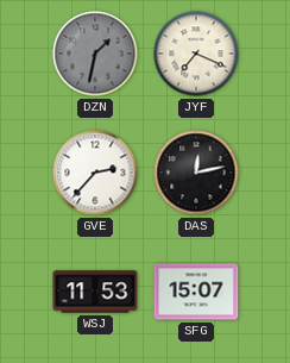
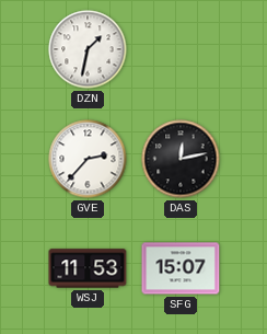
DZN dial: grey -> white
JYF: 7:19 -> none
